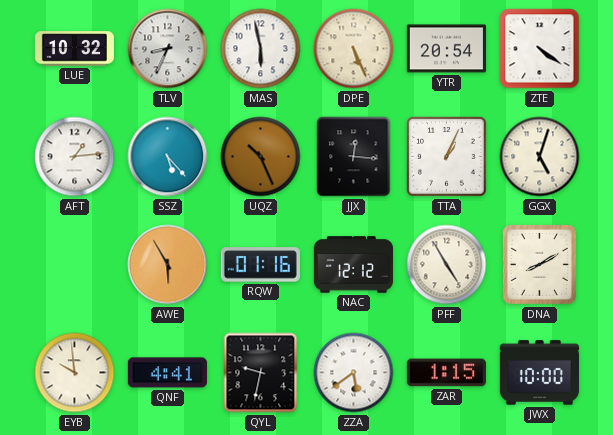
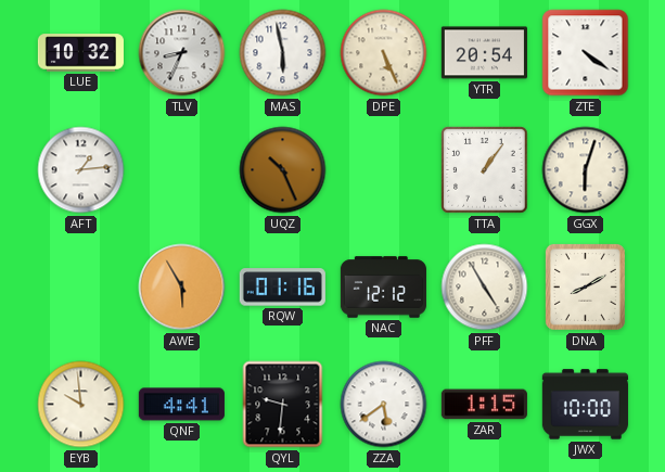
SSZ: 5:23 -> none
JJX: 12:16 -> none
TTA: 1:04 -> 1:06
GGX: 5:03 -> 6:03
QYL: 9:32 -> 9:31
